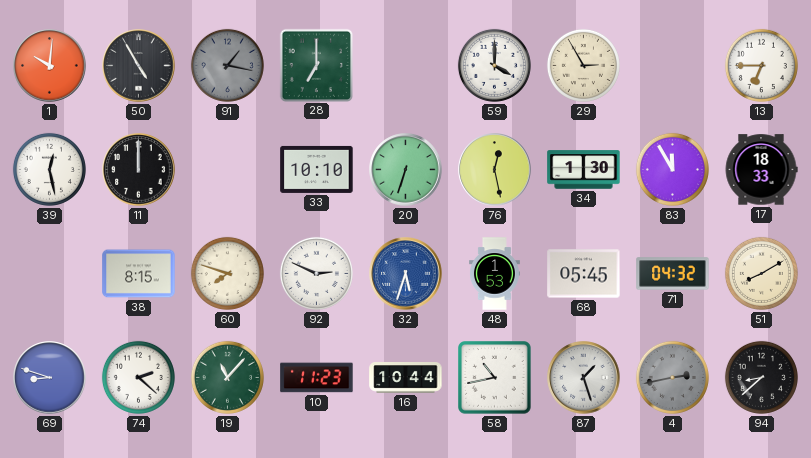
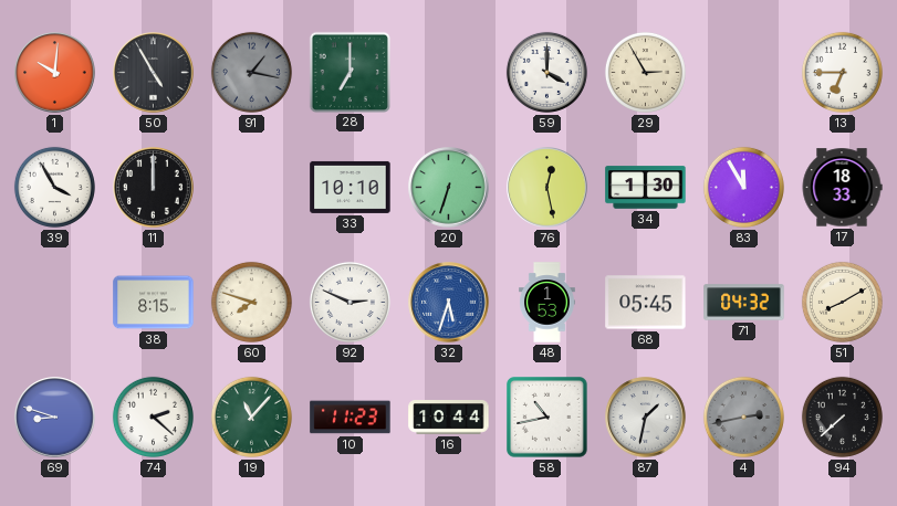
39: 12:28 -> 3:55
87: 1:27 -> 1:32
94: 8:38 -> 7:38
